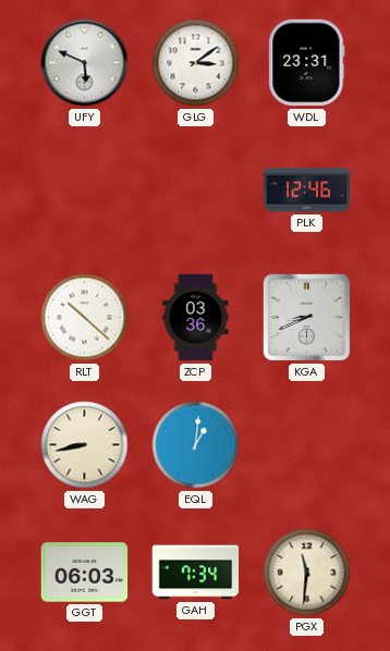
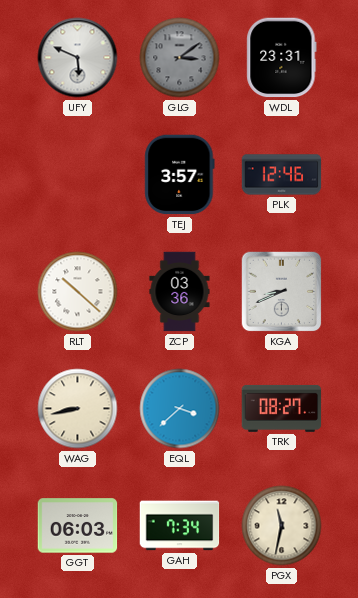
GLG dial: white -> grey
TEJ: none -> 3:57
EQL: 1:01 -> 3:38
TRK: none -> 08:27
PGX: 11:31 -> 11:32
